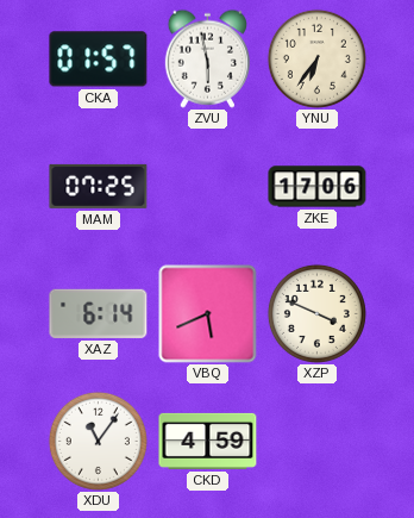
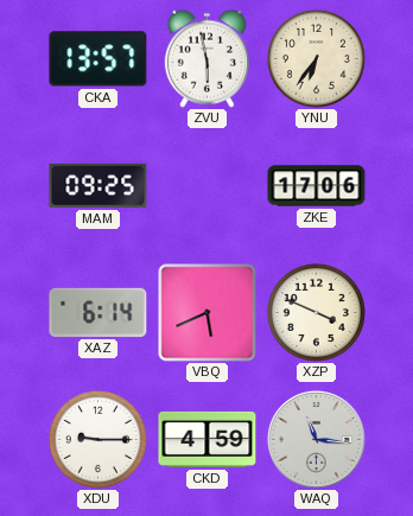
CKA: 01:57 -> 13:57
MAM: 07:25 -> 09:25
XDU: 11:06 -> 9:15
WAQ: none -> 11:16
